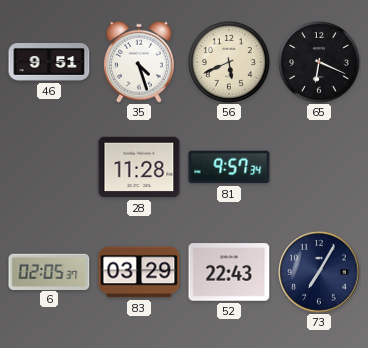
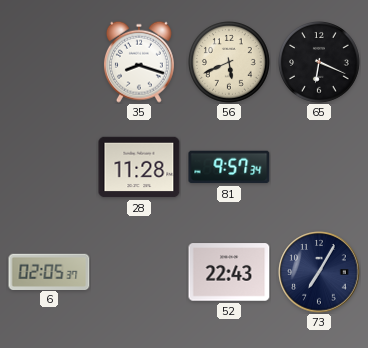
46: 9:51 -> none
35: 4:27 -> 8:18
83: 03:29 -> none
